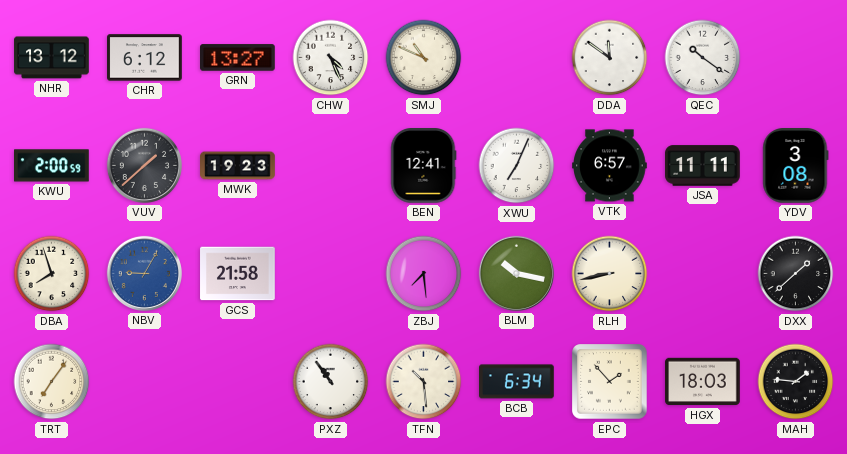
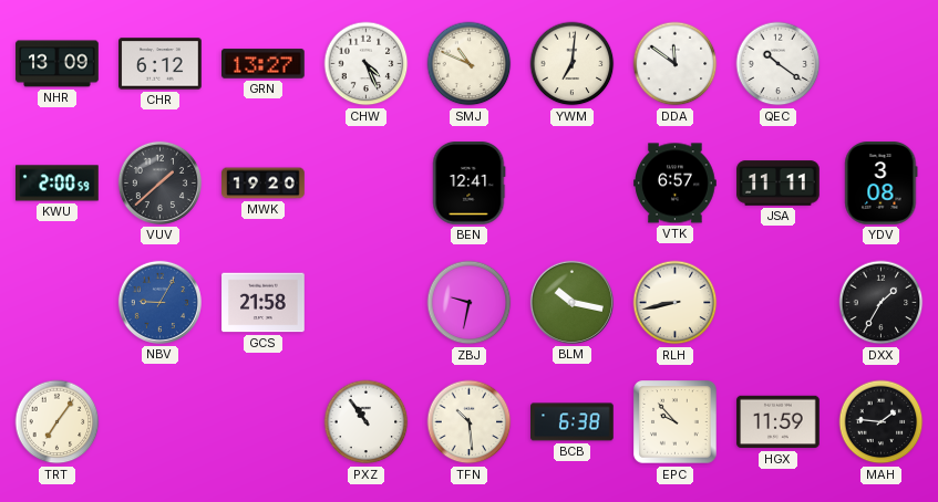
NHR: 13:12 -> 13:09
YWM: none -> 7:01
MWK: 19:23 -> 19:20
XWU: 7:04 -> none
DBA: 7:57 -> none
ZBJ: 7:29 -> 9:32
DXX: 1:38 -> 1:35
BCB: 6:34 -> 6:38
EPC: 1:53 -> 9:53
HGX: 18:03 -> 11:59
